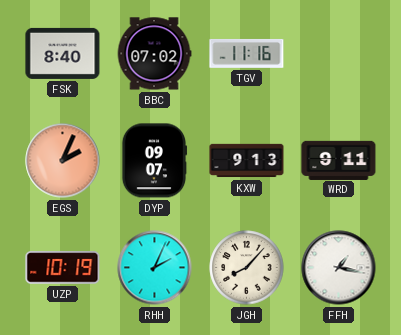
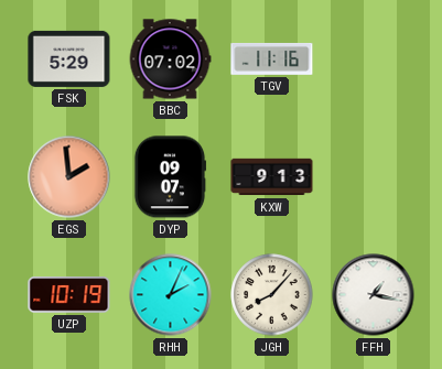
FSK: 8:40 -> 5:29
EGS: 2:04 -> 1:59
WRD: 9:11 -> none
